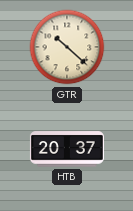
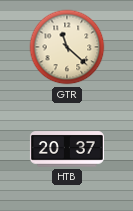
GTR: 10:22 -> 11:22
